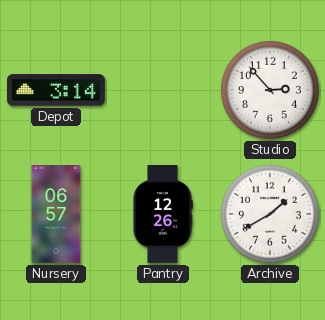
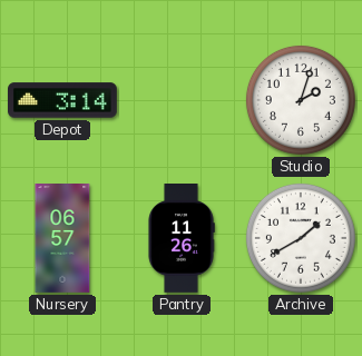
Studio: 2:53 -> 2:03
Pantry: 12:26 -> 11:26
